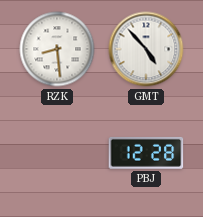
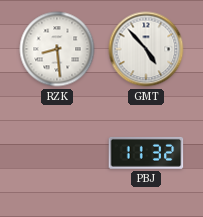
PBJ: 12:28 -> 11:32
